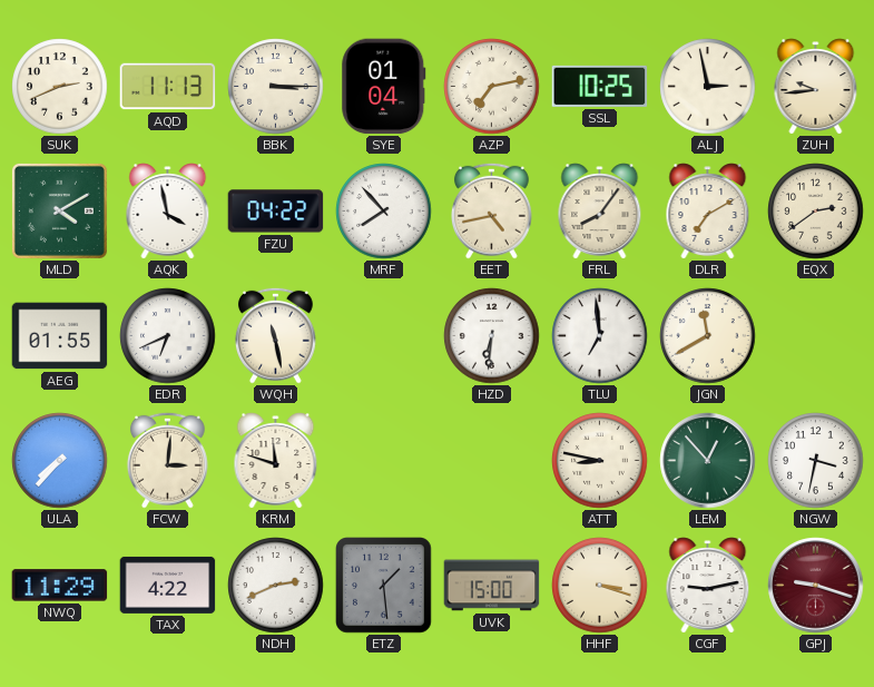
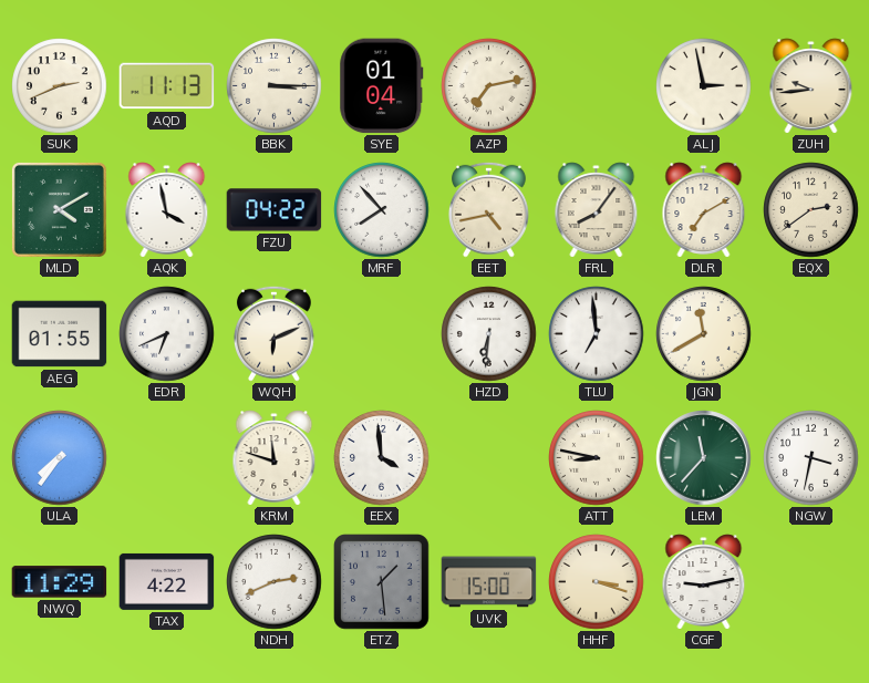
SSL: 10:25 -> none
WQH: 11:28 -> 6:11
ULA: 7:37 -> 7:36
FCW: 3:01 -> none
EEX: none -> 3:59
LEM: 12:53 -> 11:37
GPJ: 9:18 -> none
